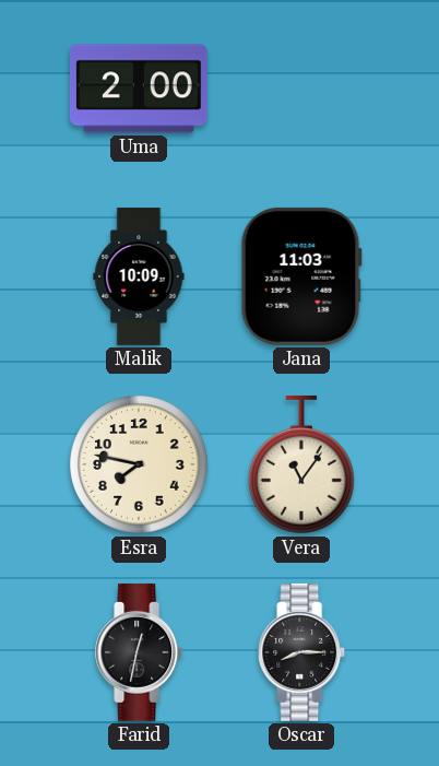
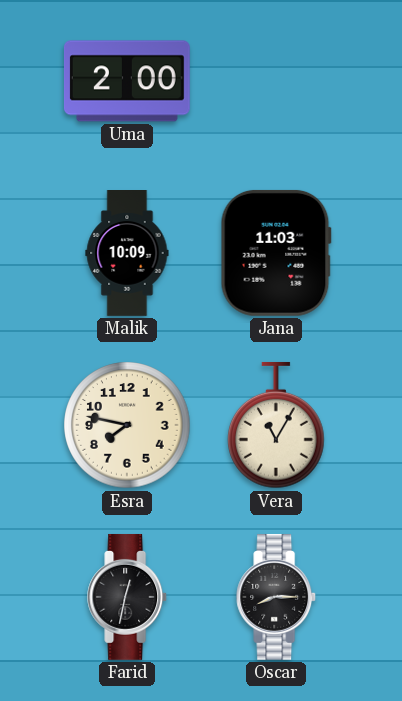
Vera: 11:06 -> 11:05
